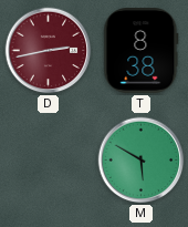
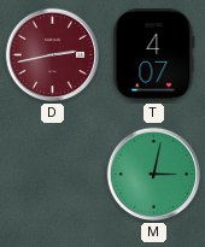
T: 8:38 -> 4:07
M: 5:50 -> 3:02
